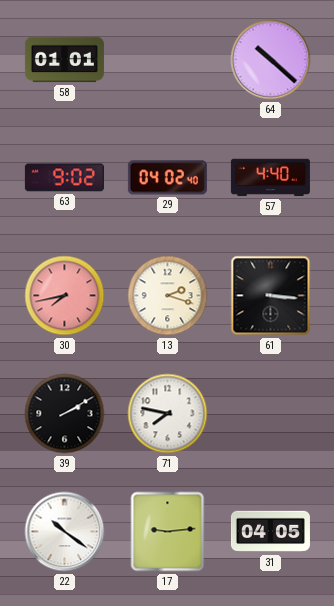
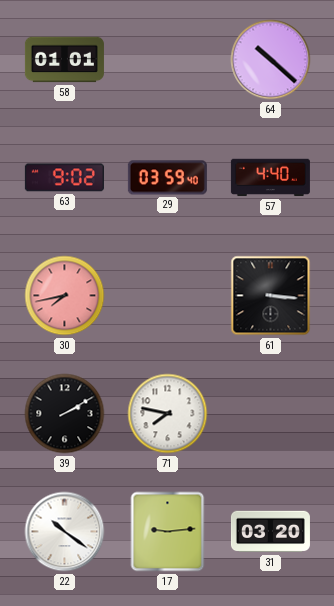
29: 04:02 -> 03:59
13: 2:18 -> none
31: 04:05 -> 03:20
